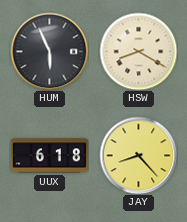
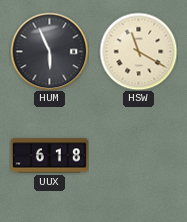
HSW: 8:20 -> 11:20
JAY: 8:23 -> none
